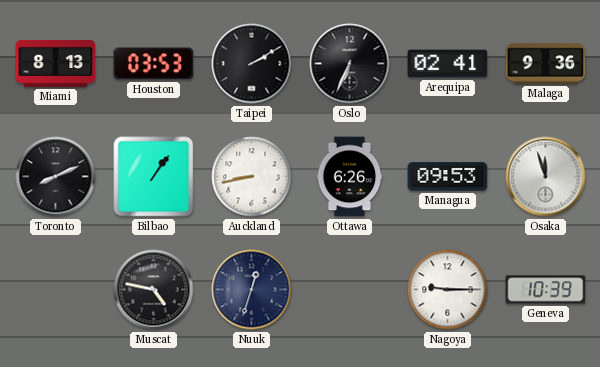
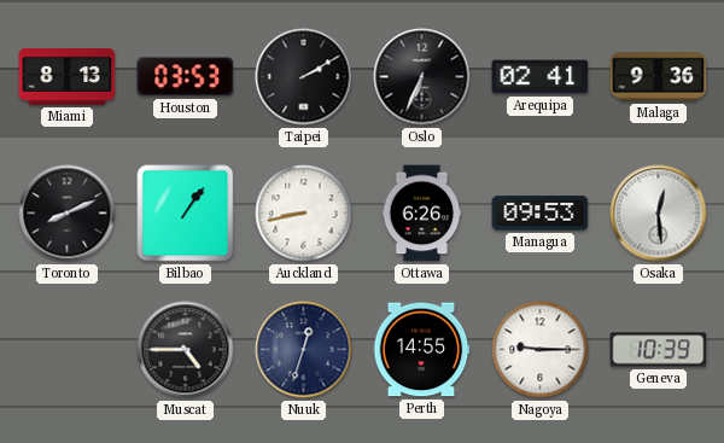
Osaka: 11:57 -> 12:29
Muscat: 4:47 -> 4:45
Perth: none -> 14:55
